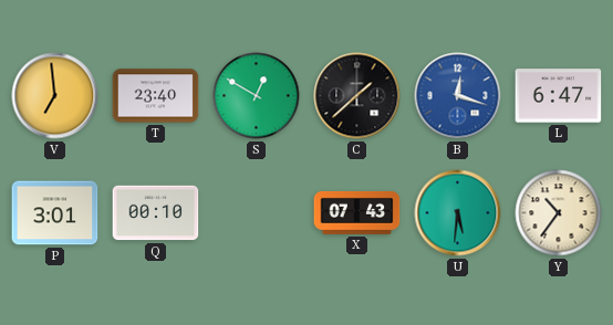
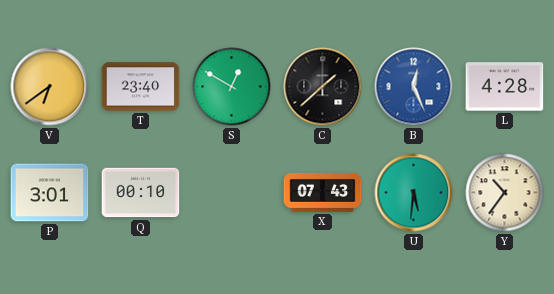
V: 6:59 -> 6:39
B: 12:18 -> 12:26
L: 6:47 -> 4:28
